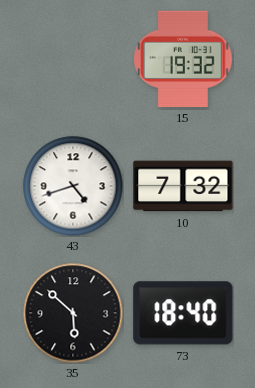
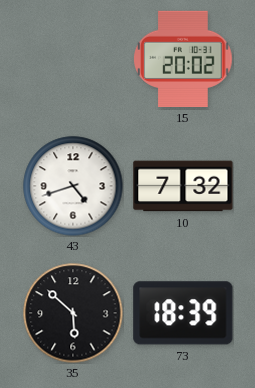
15: 19:32 -> 20:02
73: 18:40 -> 18:39
